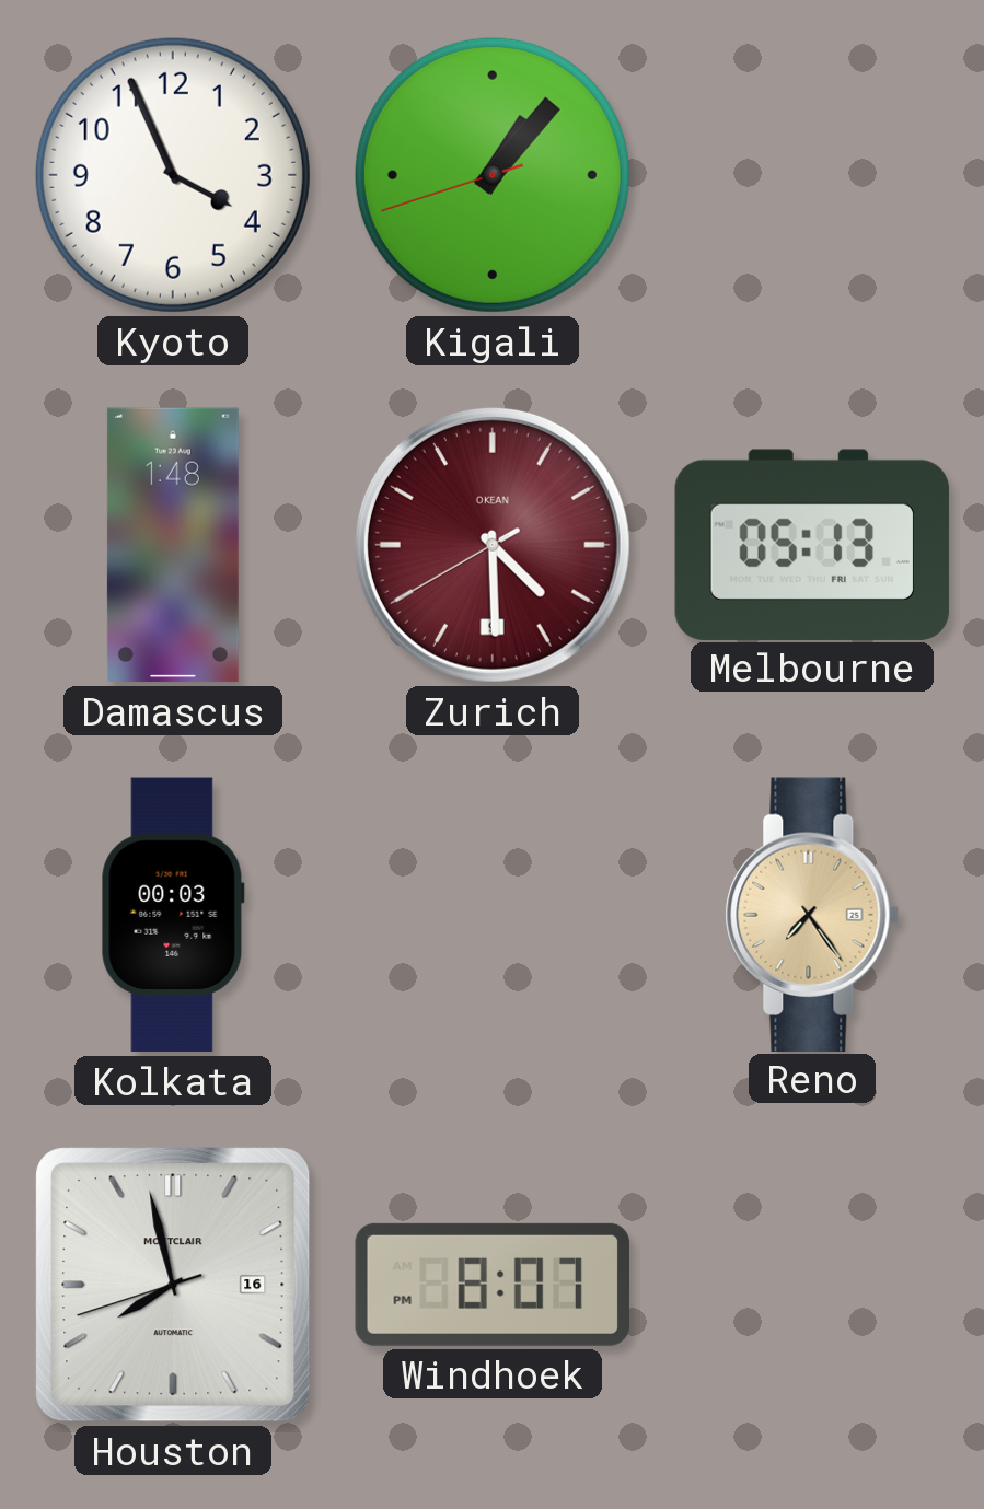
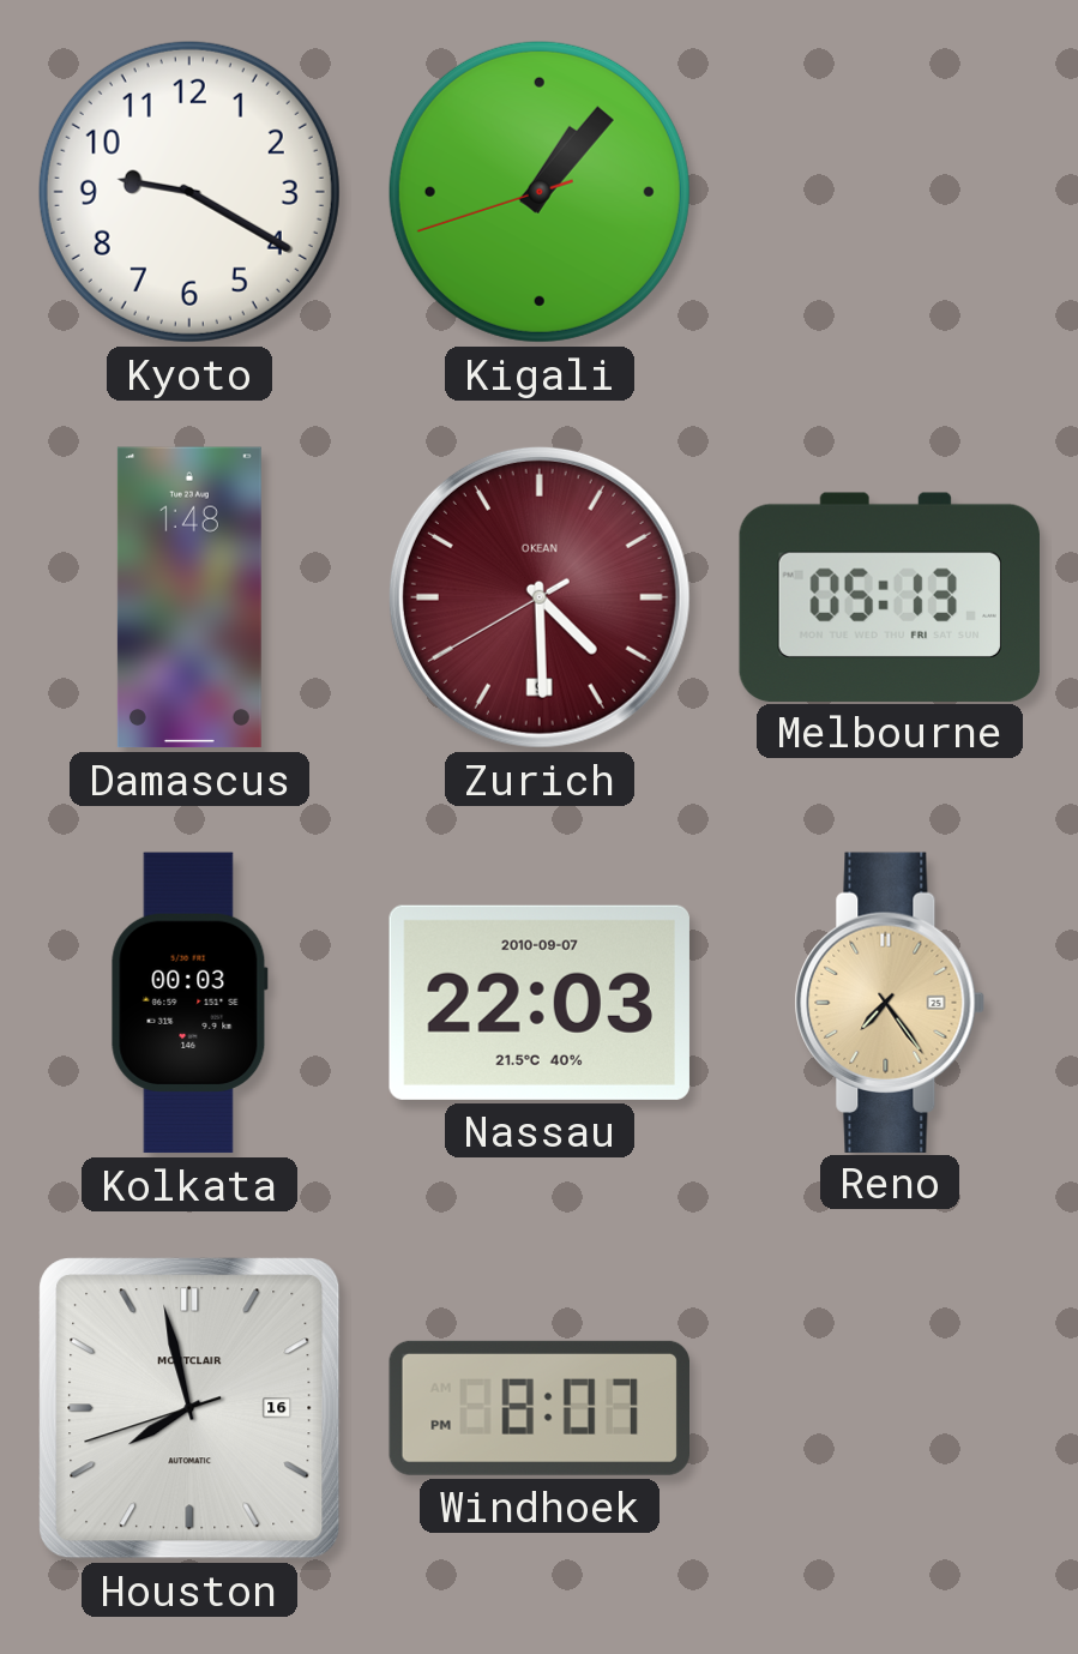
Kyoto: 3:56 -> 9:20
Nassau: none -> 22:03
